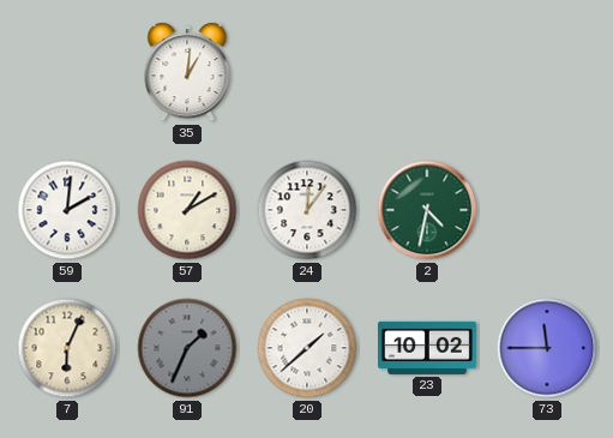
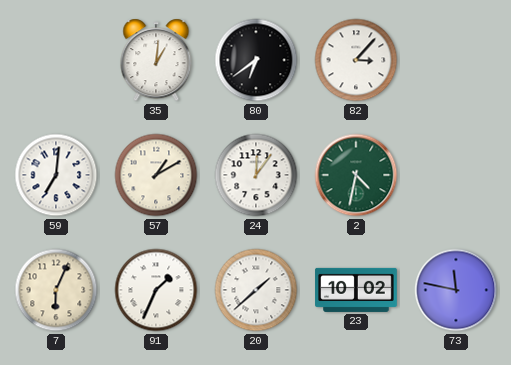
80: none -> 6:39
82: none -> 3:07
59: 2:01 -> 7:01
91 dial: grey -> white
73: 11:45 -> 11:47
